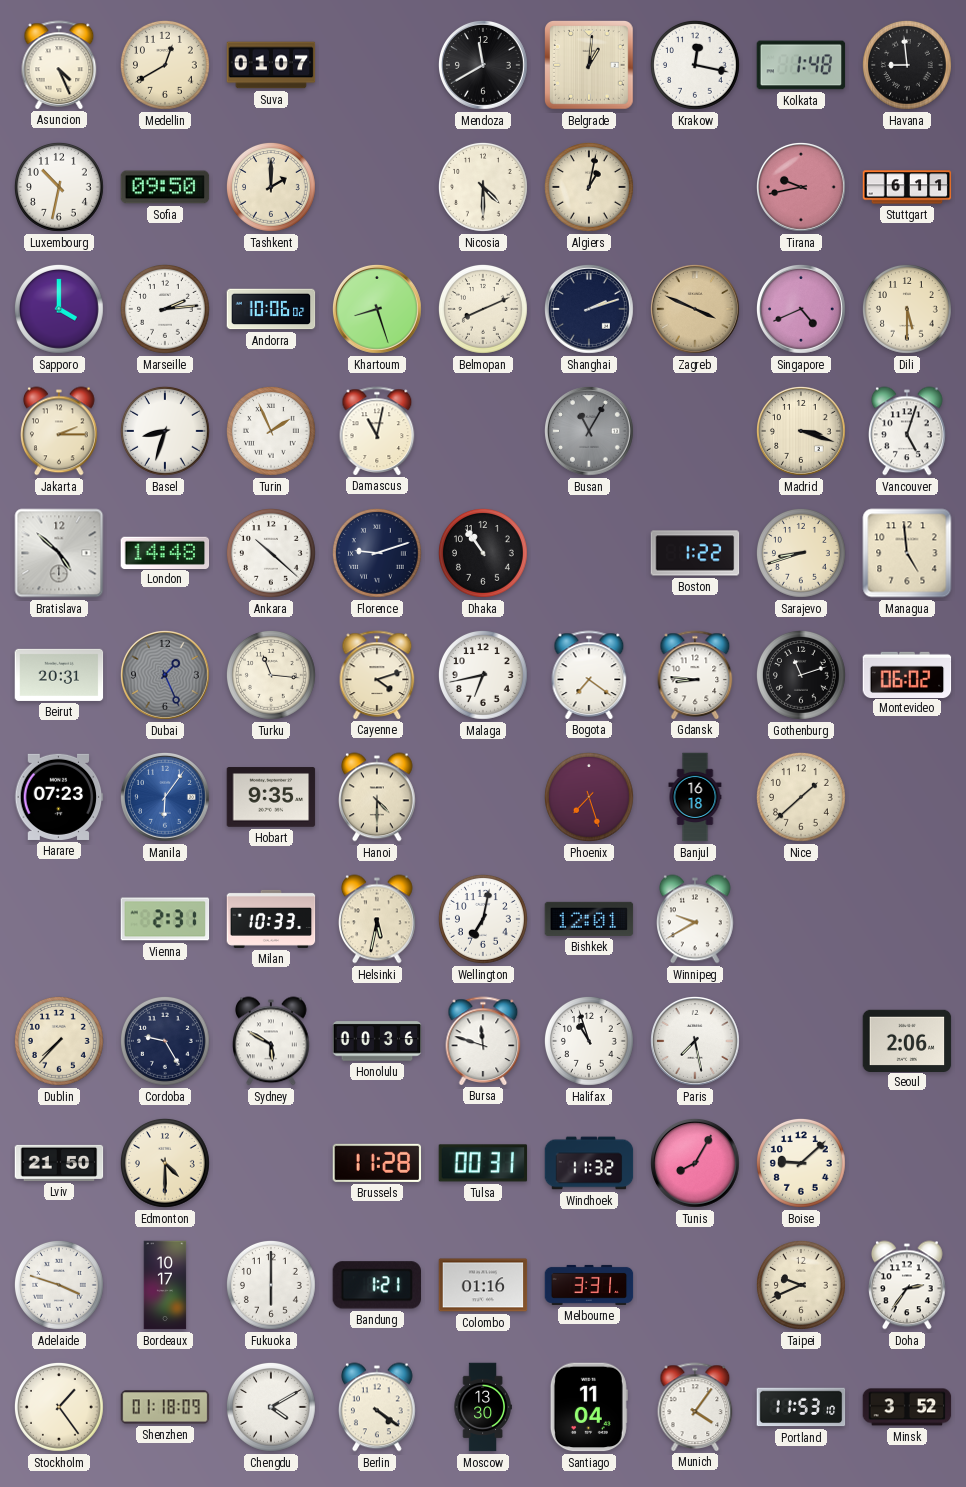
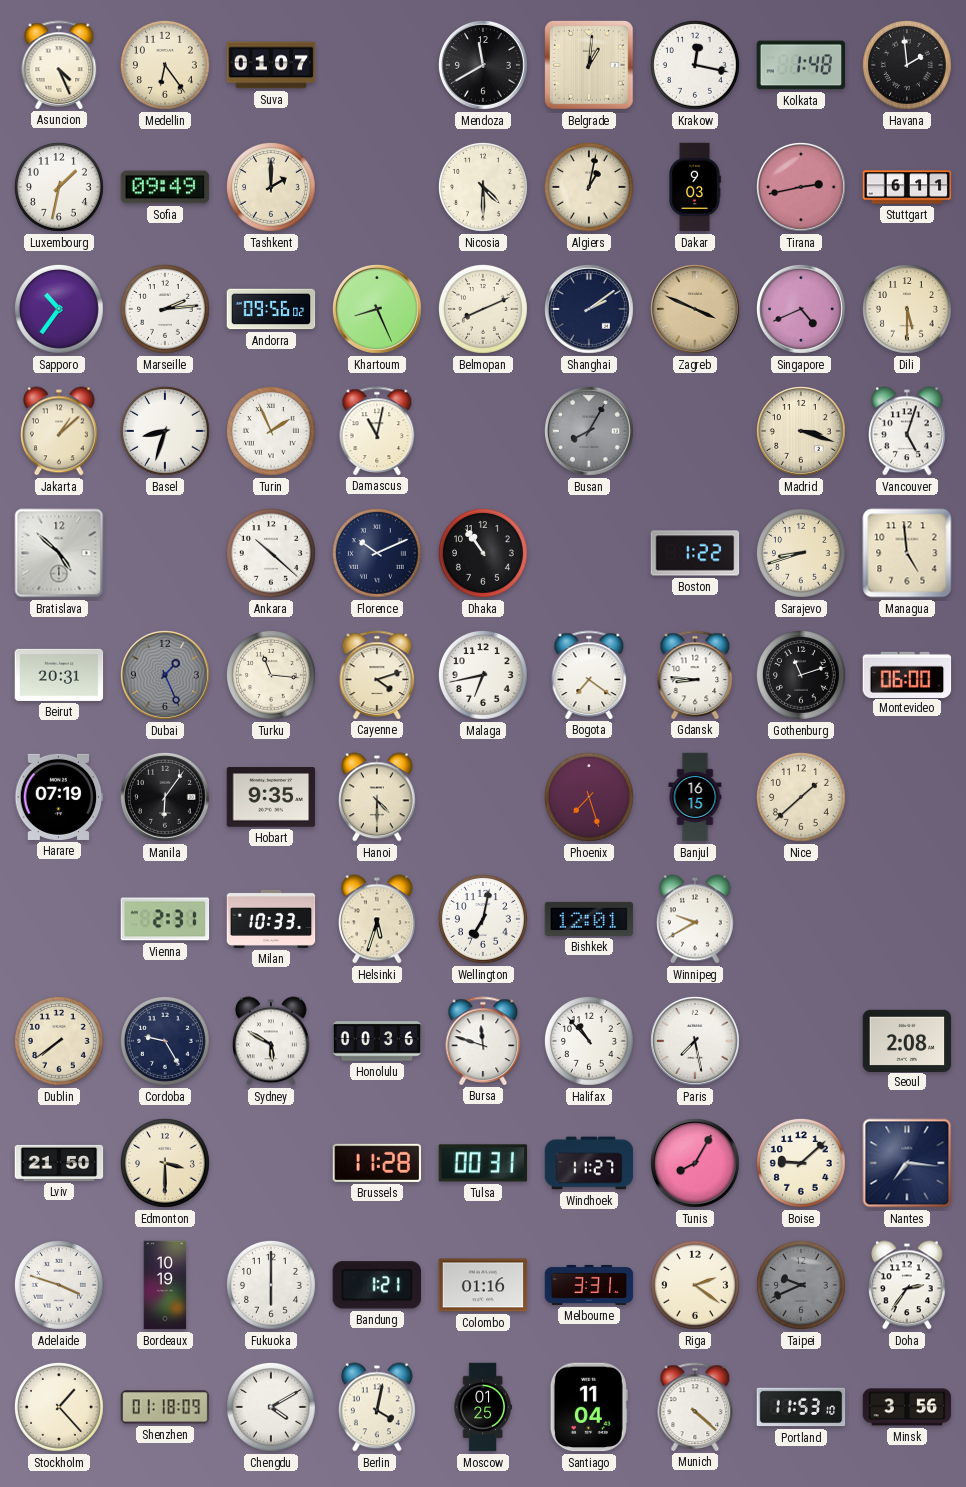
Medellin: 12:40 -> 6:24
Havana: 8:59 -> 1:59
Luxembourg: 10:32 -> 1:32
Sofia: 09:50 -> 09:49
Dakar: none -> 9:03
Tirana: 9:43 -> 2:43
Sapporo: 4:00 -> 10:36
Andorra: 10:06 -> 09:56
Khartoum: 8:27 -> 8:26
Shanghai: 2:12 -> 2:09
Jakarta: 2:15 -> 1:08
Busan: 11:05 -> 8:05
London: 14:48 -> none
Florence: 9:12 -> 10:11
Montevideo: 06:02 -> 06:00
Harare: 07:23 -> 07:19
Manila dial: blue -> black
Banjul: 16:18 -> 16:15
Helsinki: 5:32 -> 5:33
Dublin: 7:37 -> 7:39
Halifax: 10:57 -> 10:53
Seoul: 2:06 -> 2:08
Edmonton: 4:30 -> 3:30
Windhoek: 11:32 -> 11:27
Nantes: none -> 7:16
Bordeaux: 10:17 -> 10:19
Riga: none -> 2:21
Taipei dial: cream -> grey
Stockholm: 1:24 -> 1:23
Berlin: 4:21 -> 4:02
Moscow: 13:30 -> 01:25
Munich: 4:06 -> 4:22
Minsk: 3:52 -> 3:56
